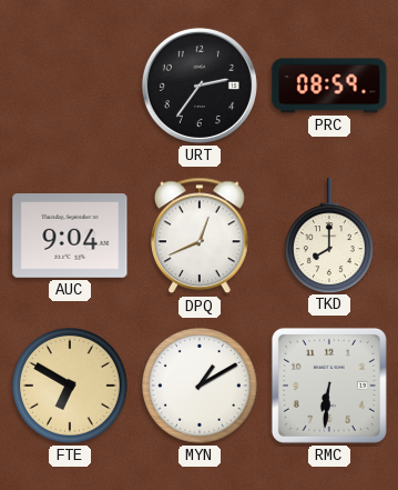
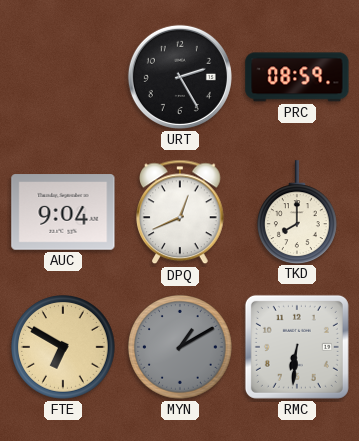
URT: 2:36 -> 2:25
MYN dial: white -> grey
